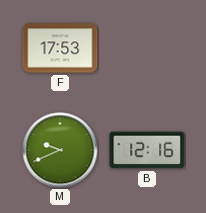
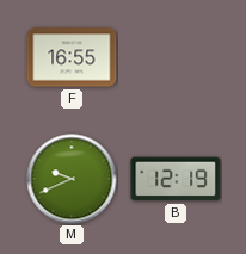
F: 17:53 -> 16:55
B: 12:16 -> 12:19
